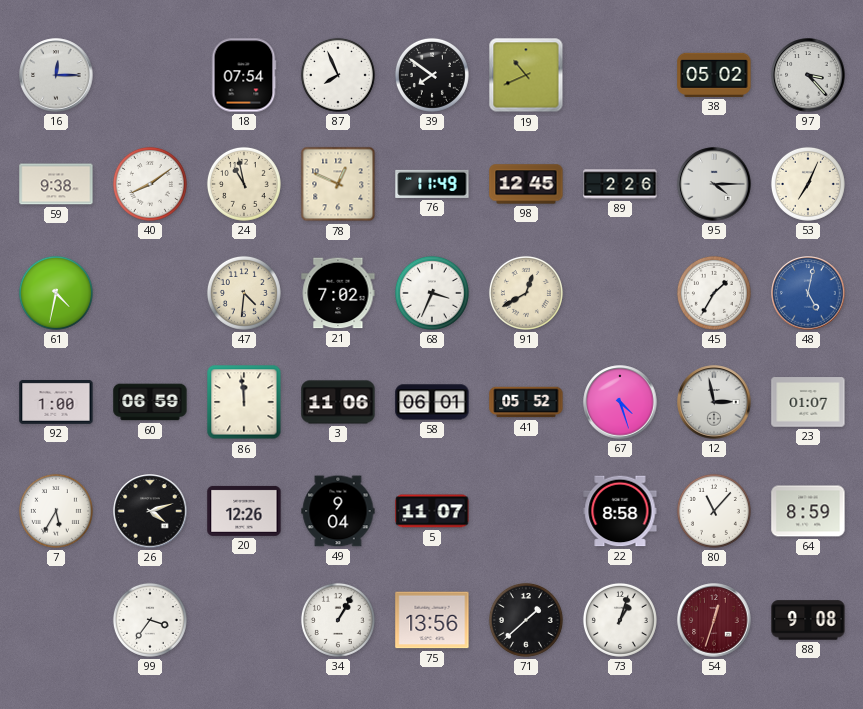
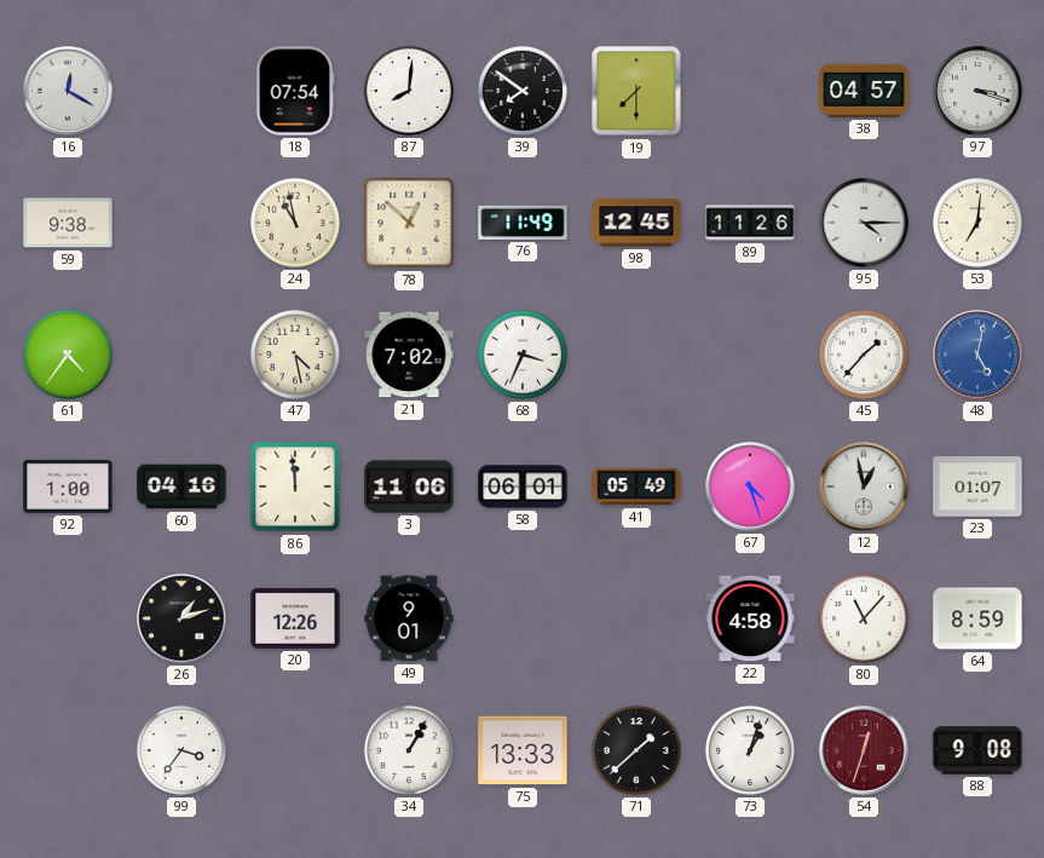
16: 12:15 -> 12:20
87: 7:56 -> 8:01
19: 10:41 -> 7:30
38: 05:02 -> 04:57
97: 3:23 -> 3:18
40: 8:09 -> none
78: 12:49 -> 12:52
89: 2:26 -> 11:26
53: 7:04 -> 7:01
61: 4:32 -> 4:36
47: 4:31 -> 4:28
91: 12:40 -> none
45: 1:35 -> 1:37
60: 06:59 -> 04:16
41: 05:52 -> 05:49
12: 2:58 -> 12:58
7: 5:35 -> none
26: 4:12 -> 1:12
49: 9:04 -> 9:01
5: 11:07 -> none
22: 8:58 -> 4:58
75: 13:56 -> 13:33
